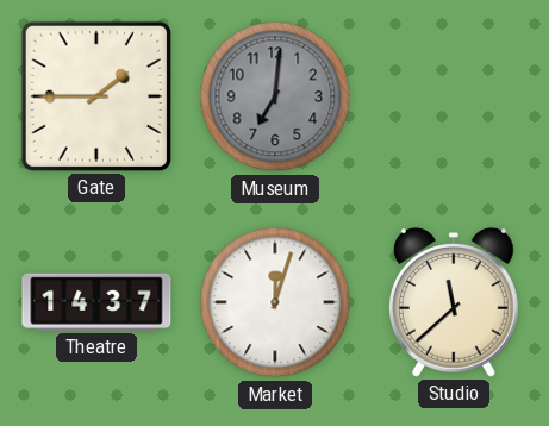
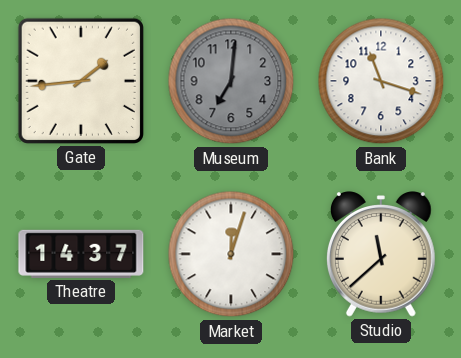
Gate: 1:45 -> 1:44
Bank: none -> 11:18
